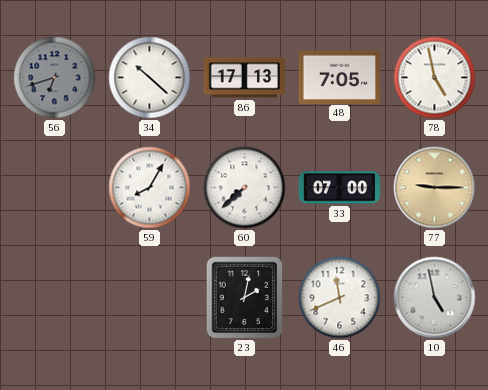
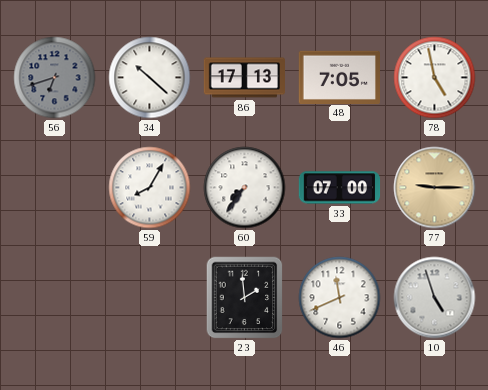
60: 7:38 -> 7:36
23: 2:02 -> 1:59
10: 4:58 -> 4:57
